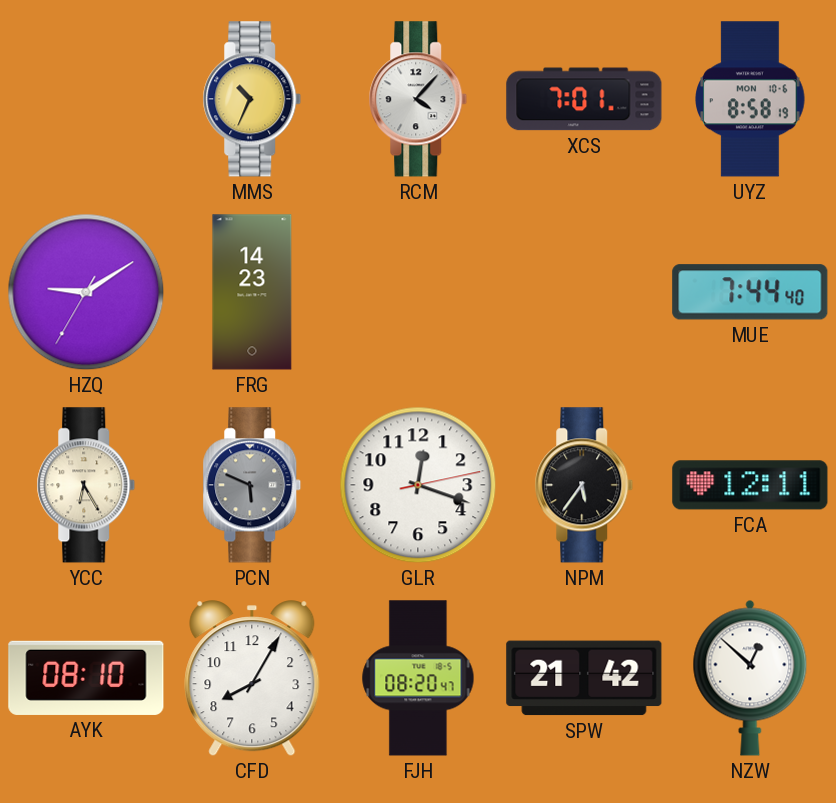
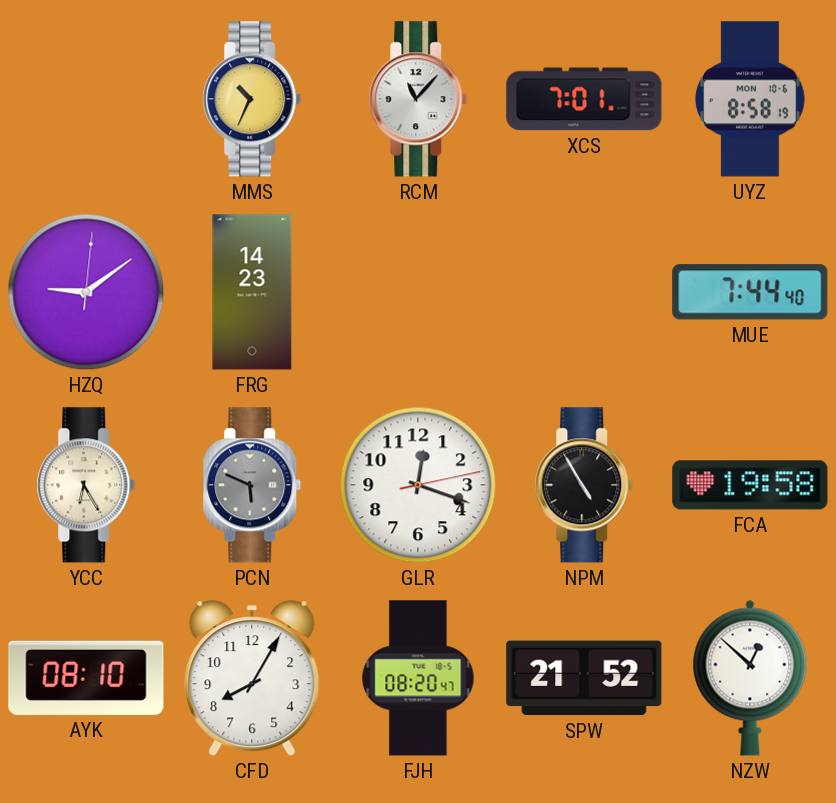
RCM: 4:07 -> 11:07
HZQ: 9:09:35 -> 9:09:01
NPM: 5:36 -> 4:55
FCA: 12:11 -> 19:58
SPW: 21:42 -> 21:52
